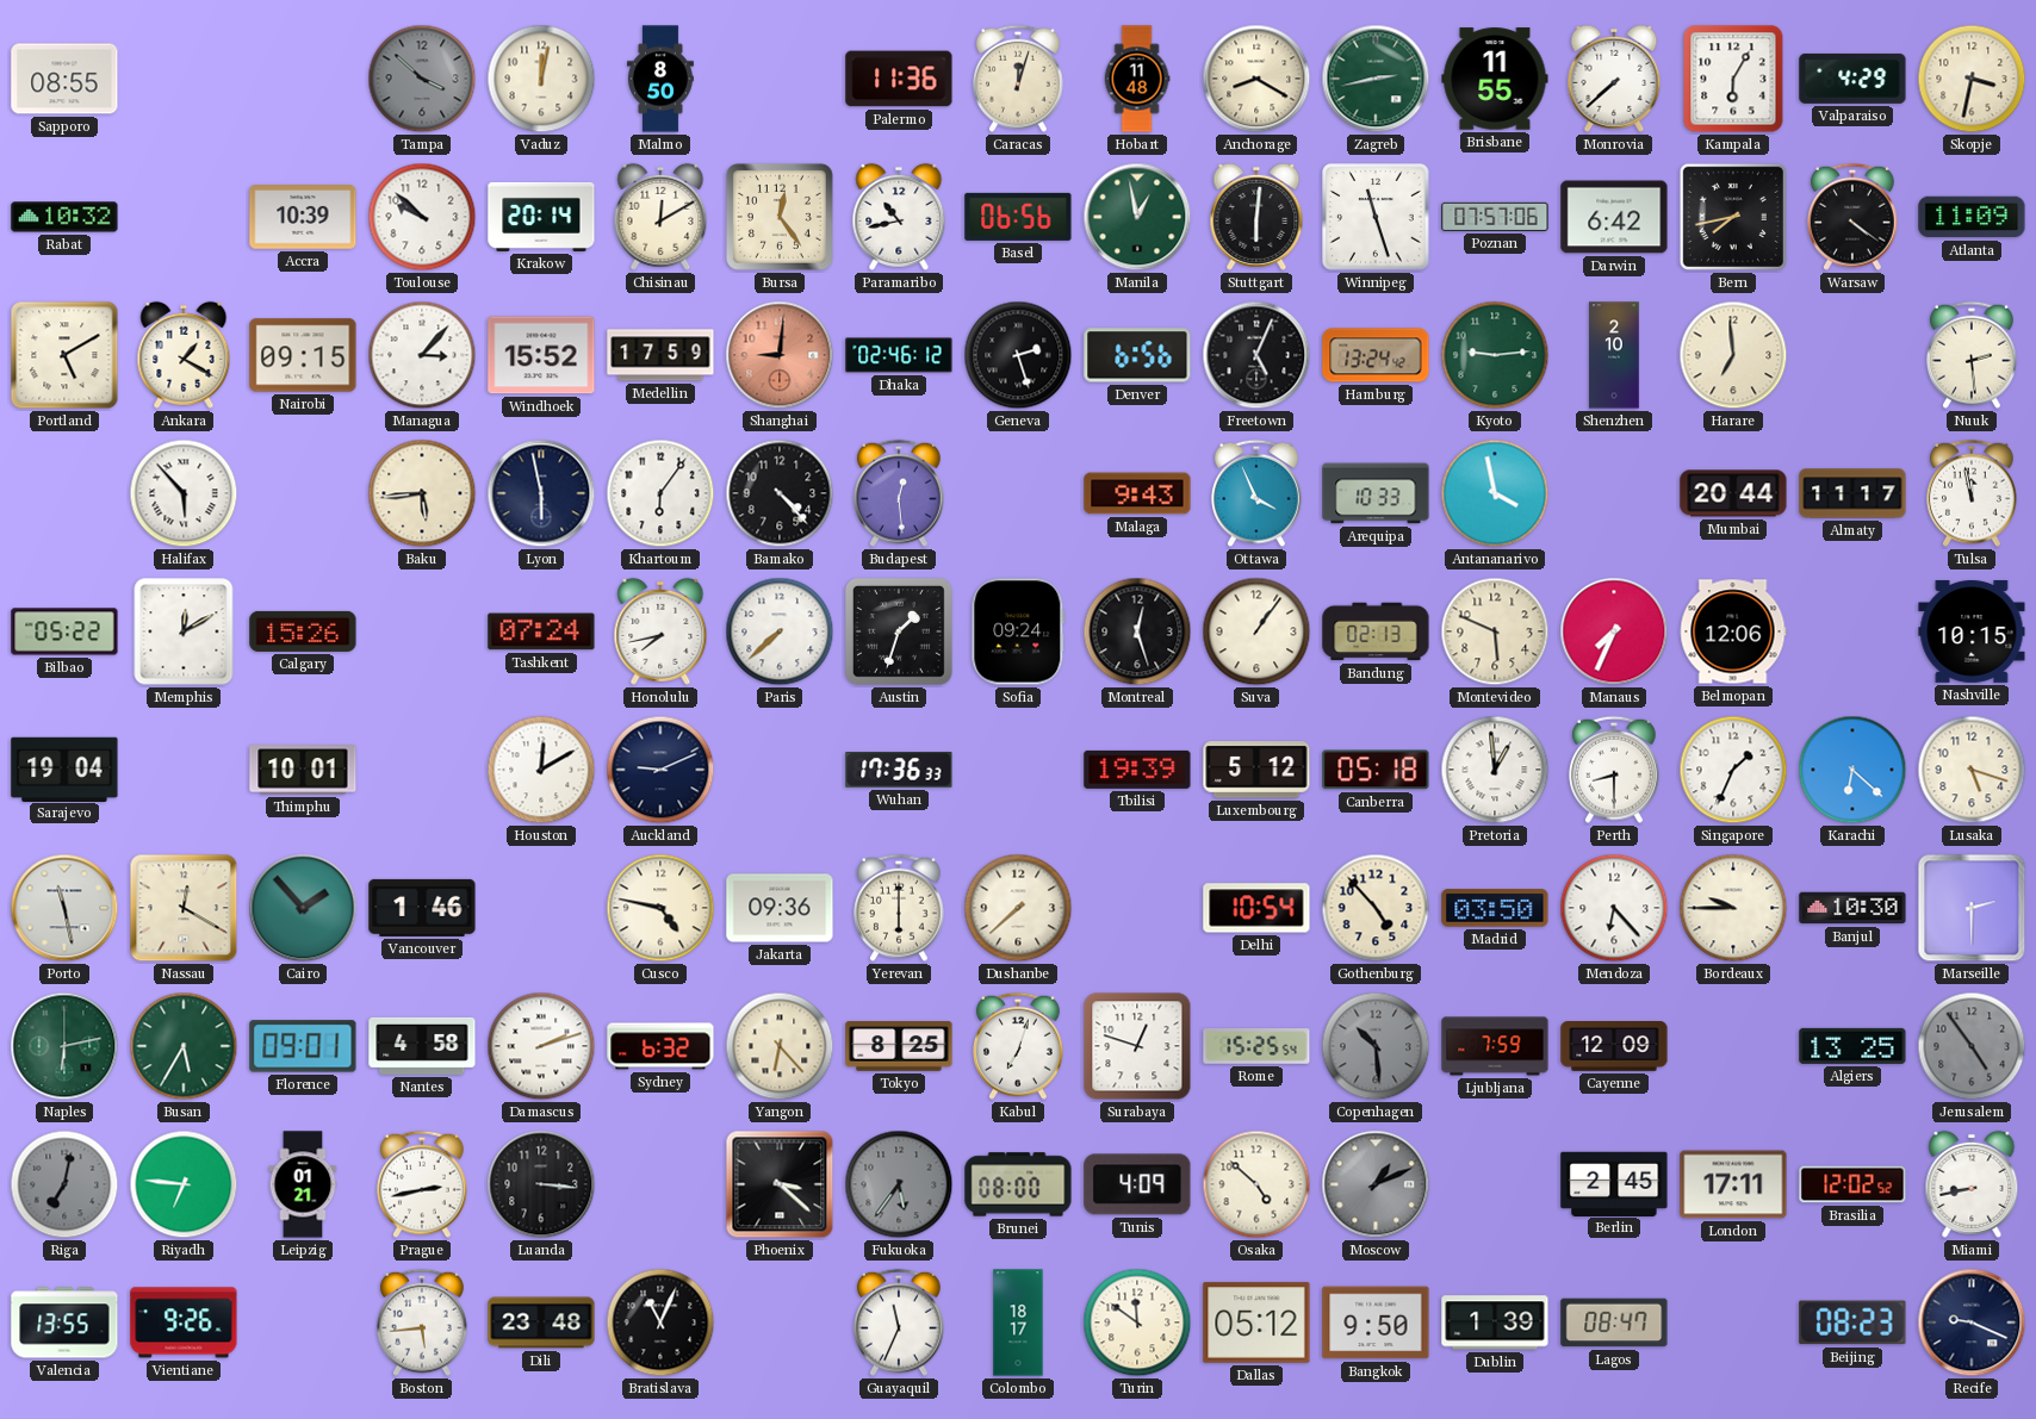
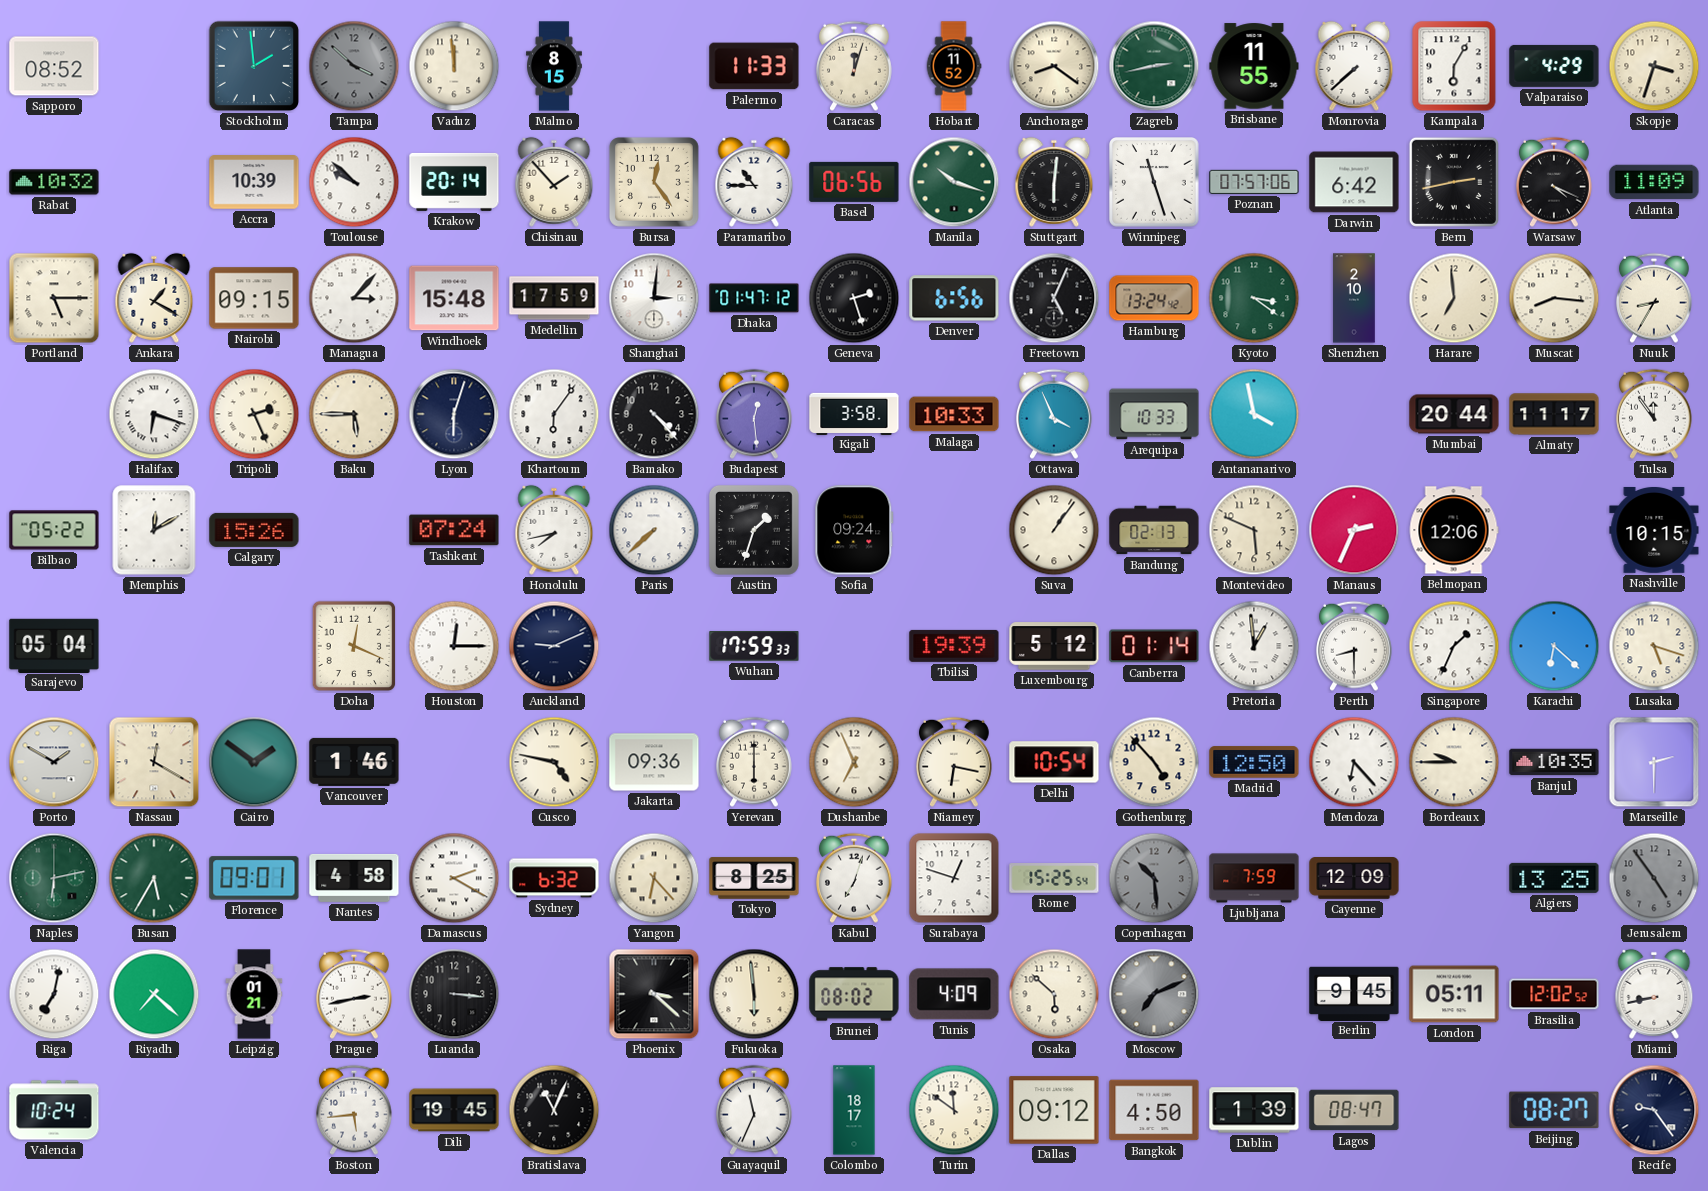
Sapporo: 08:55 -> 08:52
Stockholm: none -> 1:59
Vaduz: 12:02 -> 11:59
Malmo: 8:50 -> 8:15
Palermo: 11:36 -> 11:33
Hobart: 11:48 -> 11:52
Anchorage: 8:20 -> 8:21
Skopje: 3:32 -> 3:33
Chisinau: 12:10 -> 1:53
Paramaribo: 10:43 -> 10:45
Manila: 12:58 -> 10:18
Bern: 7:43 -> 2:43
Warsaw: 4:21 -> 4:19
Portland: 5:10 -> 5:15
Windhoek: 15:52 -> 15:48
Shanghai: 9:01 -> 3:01
Shanghai dial: salmon -> white
Dhaka: 02:46 -> 01:47
Kyoto: 9:14 -> 3:21
Muscat: none -> 8:16
Nuuk: 2:29 -> 8:35
Halifax: 5:53 -> 6:18
Tripoli: none -> 2:26
Baku: 5:44 -> 5:45
Lyon: 5:58 -> 6:03
Kigali: none -> 3:58
Malaga: 9:43 -> 10:33
Tulsa: 11:58 -> 11:54
Montreal: 12:27 -> none
Manaus: 7:34 -> 2:34
Sarajevo: 19:04 -> 05:04
Thimphu: 10:01 -> none
Doha: none -> 12:19
Houston: 12:10 -> 12:15
Wuhan: 17:36 -> 17:59
Canberra: 05:18 -> 01:14
Porto: 11:28 -> 1:50
Cairo: 1:53 -> 1:51
Dushanbe: 7:38 -> 6:56
Niamey: none -> 6:17
Madrid: 03:50 -> 12:50
Banjul: 10:30 -> 10:35
Damascus: 2:12 -> 2:20
Riga dial: grey -> white
Riyadh: 6:46 -> 7:22
Fukuoka: 5:36 -> 5:59
Fukuoka dial: grey -> cream
Brunei: 08:00 -> 08:02
Osaka: 4:52 -> 5:52
Moscow: 1:11 -> 7:11
Berlin: 2:45 -> 9:45
London: 17:11 -> 05:11
Valencia: 13:55 -> 10:24
Vientiane: 9:26 -> none
Dili: 23:48 -> 19:45
Dallas: 05:12 -> 09:12
Bangkok: 9:50 -> 4:50
Beijing: 08:23 -> 08:27
Recife: 9:19 -> 9:24
